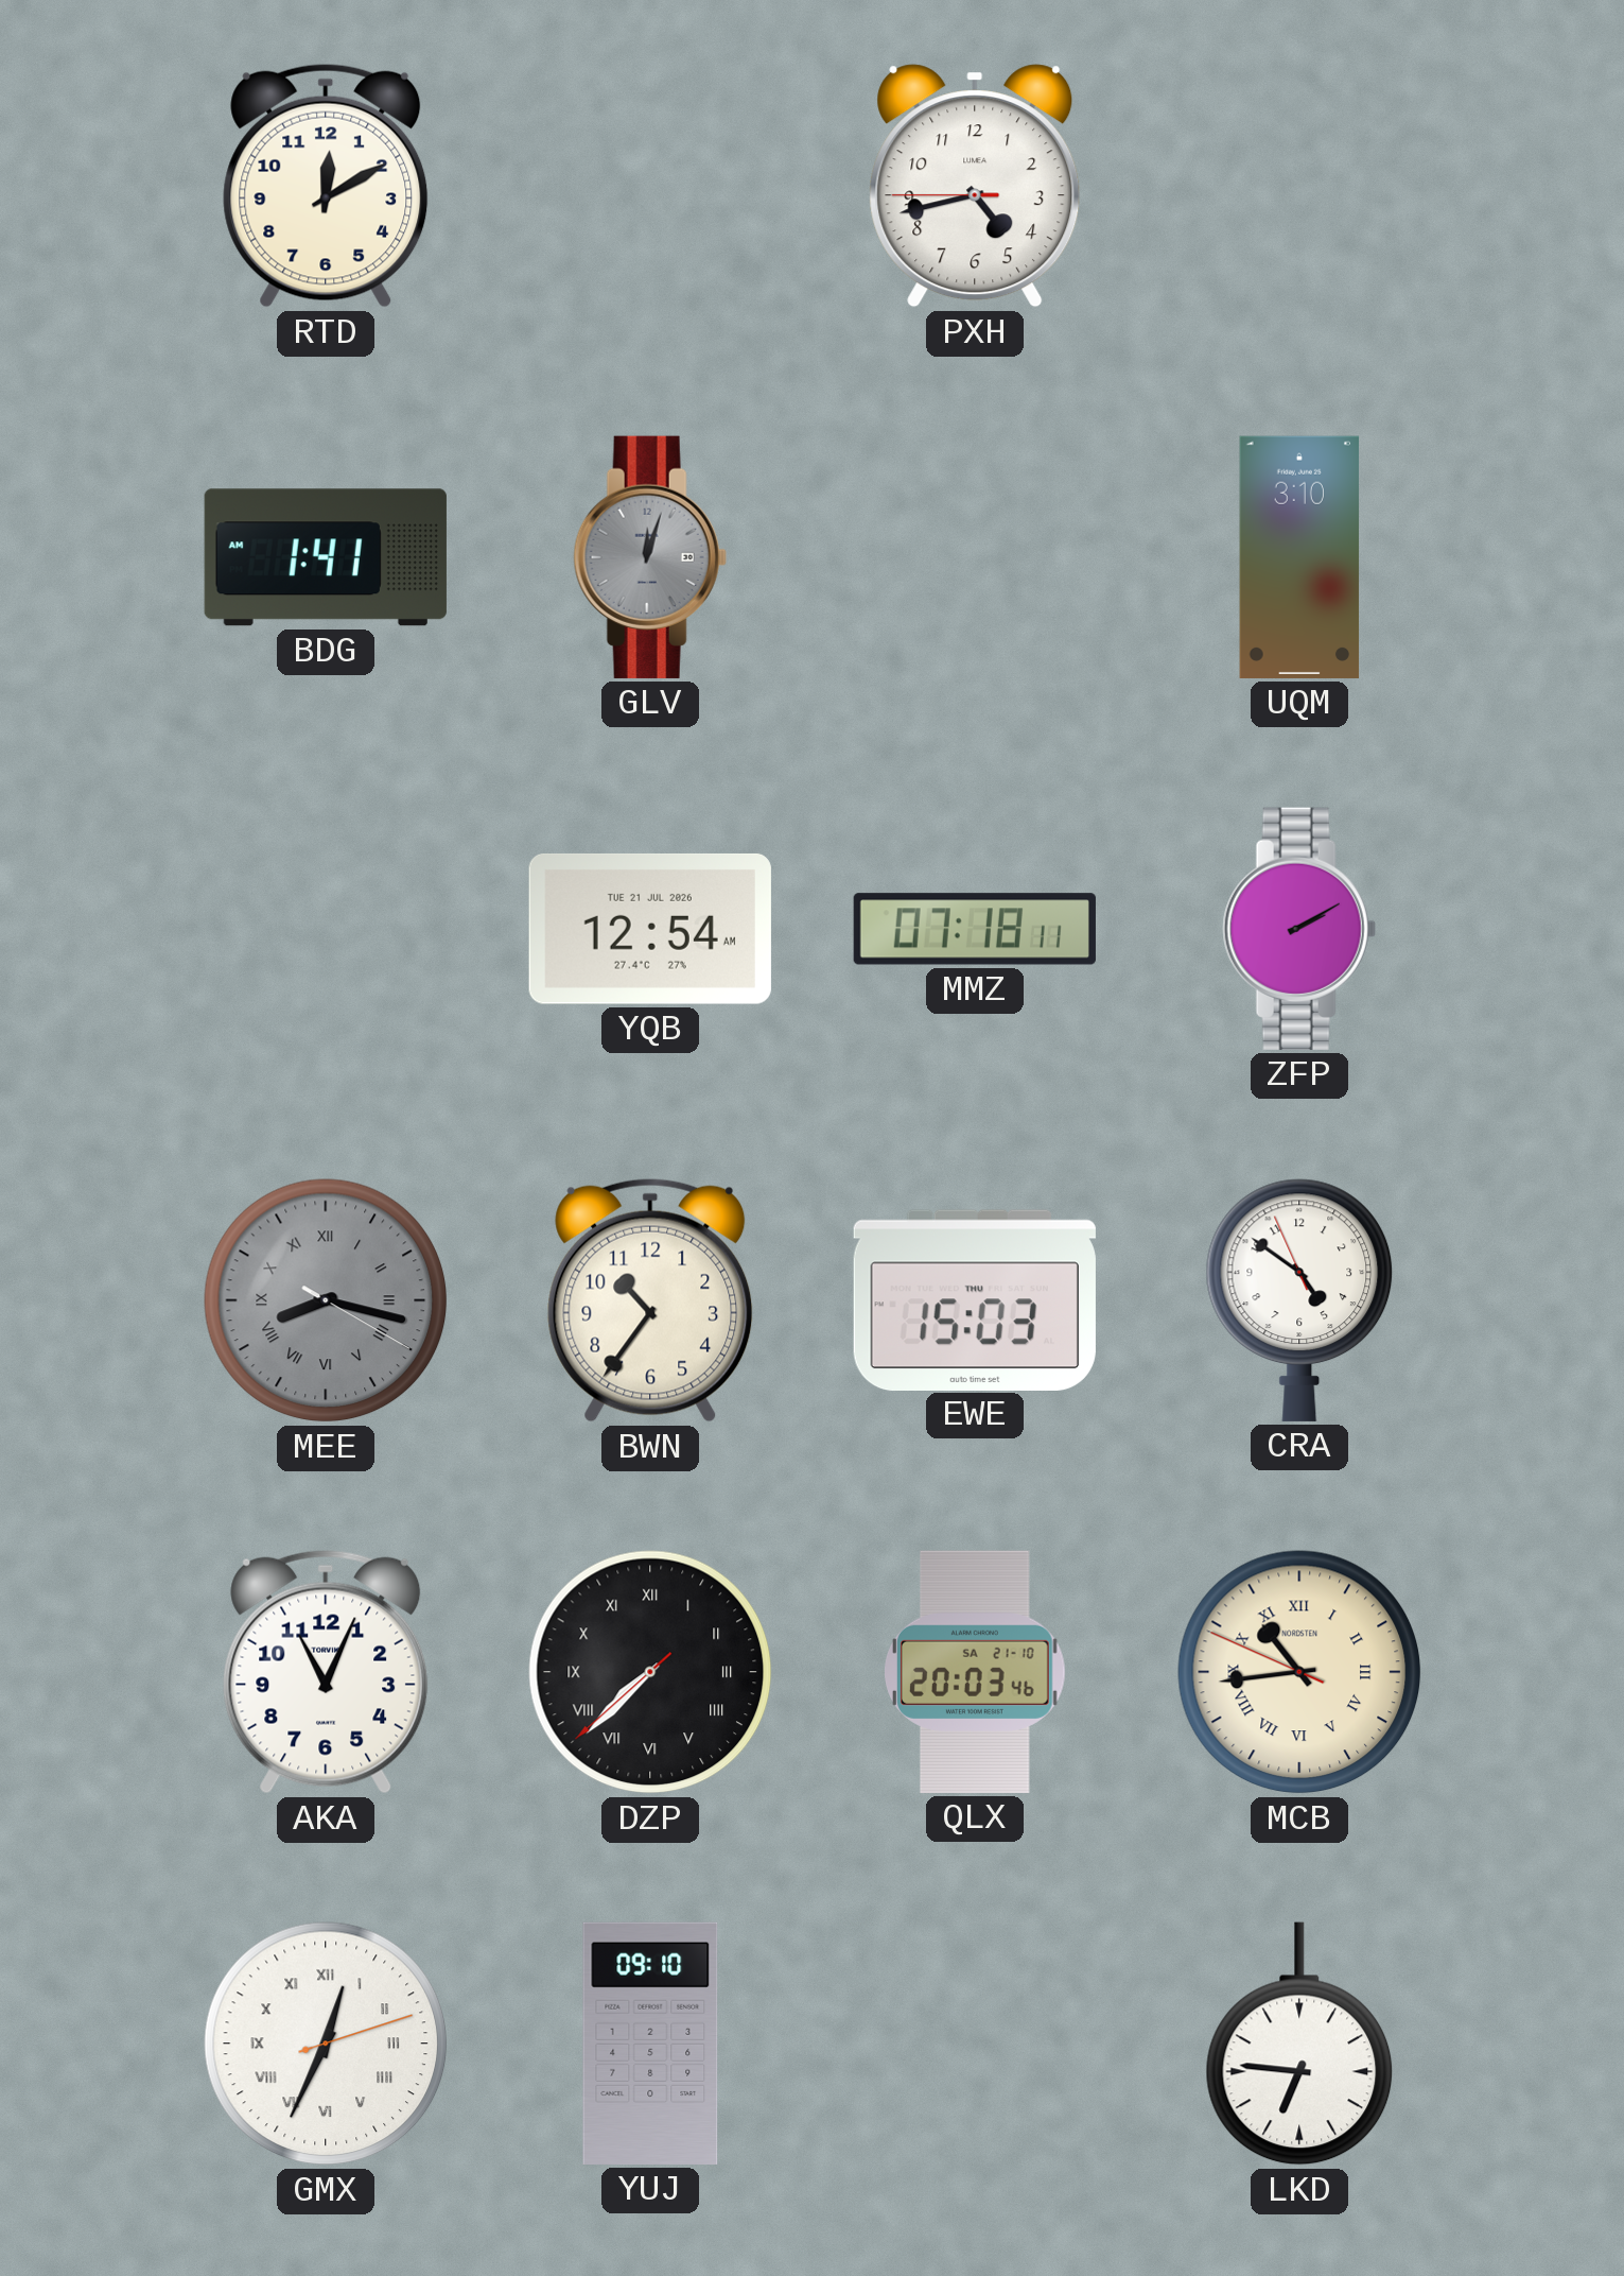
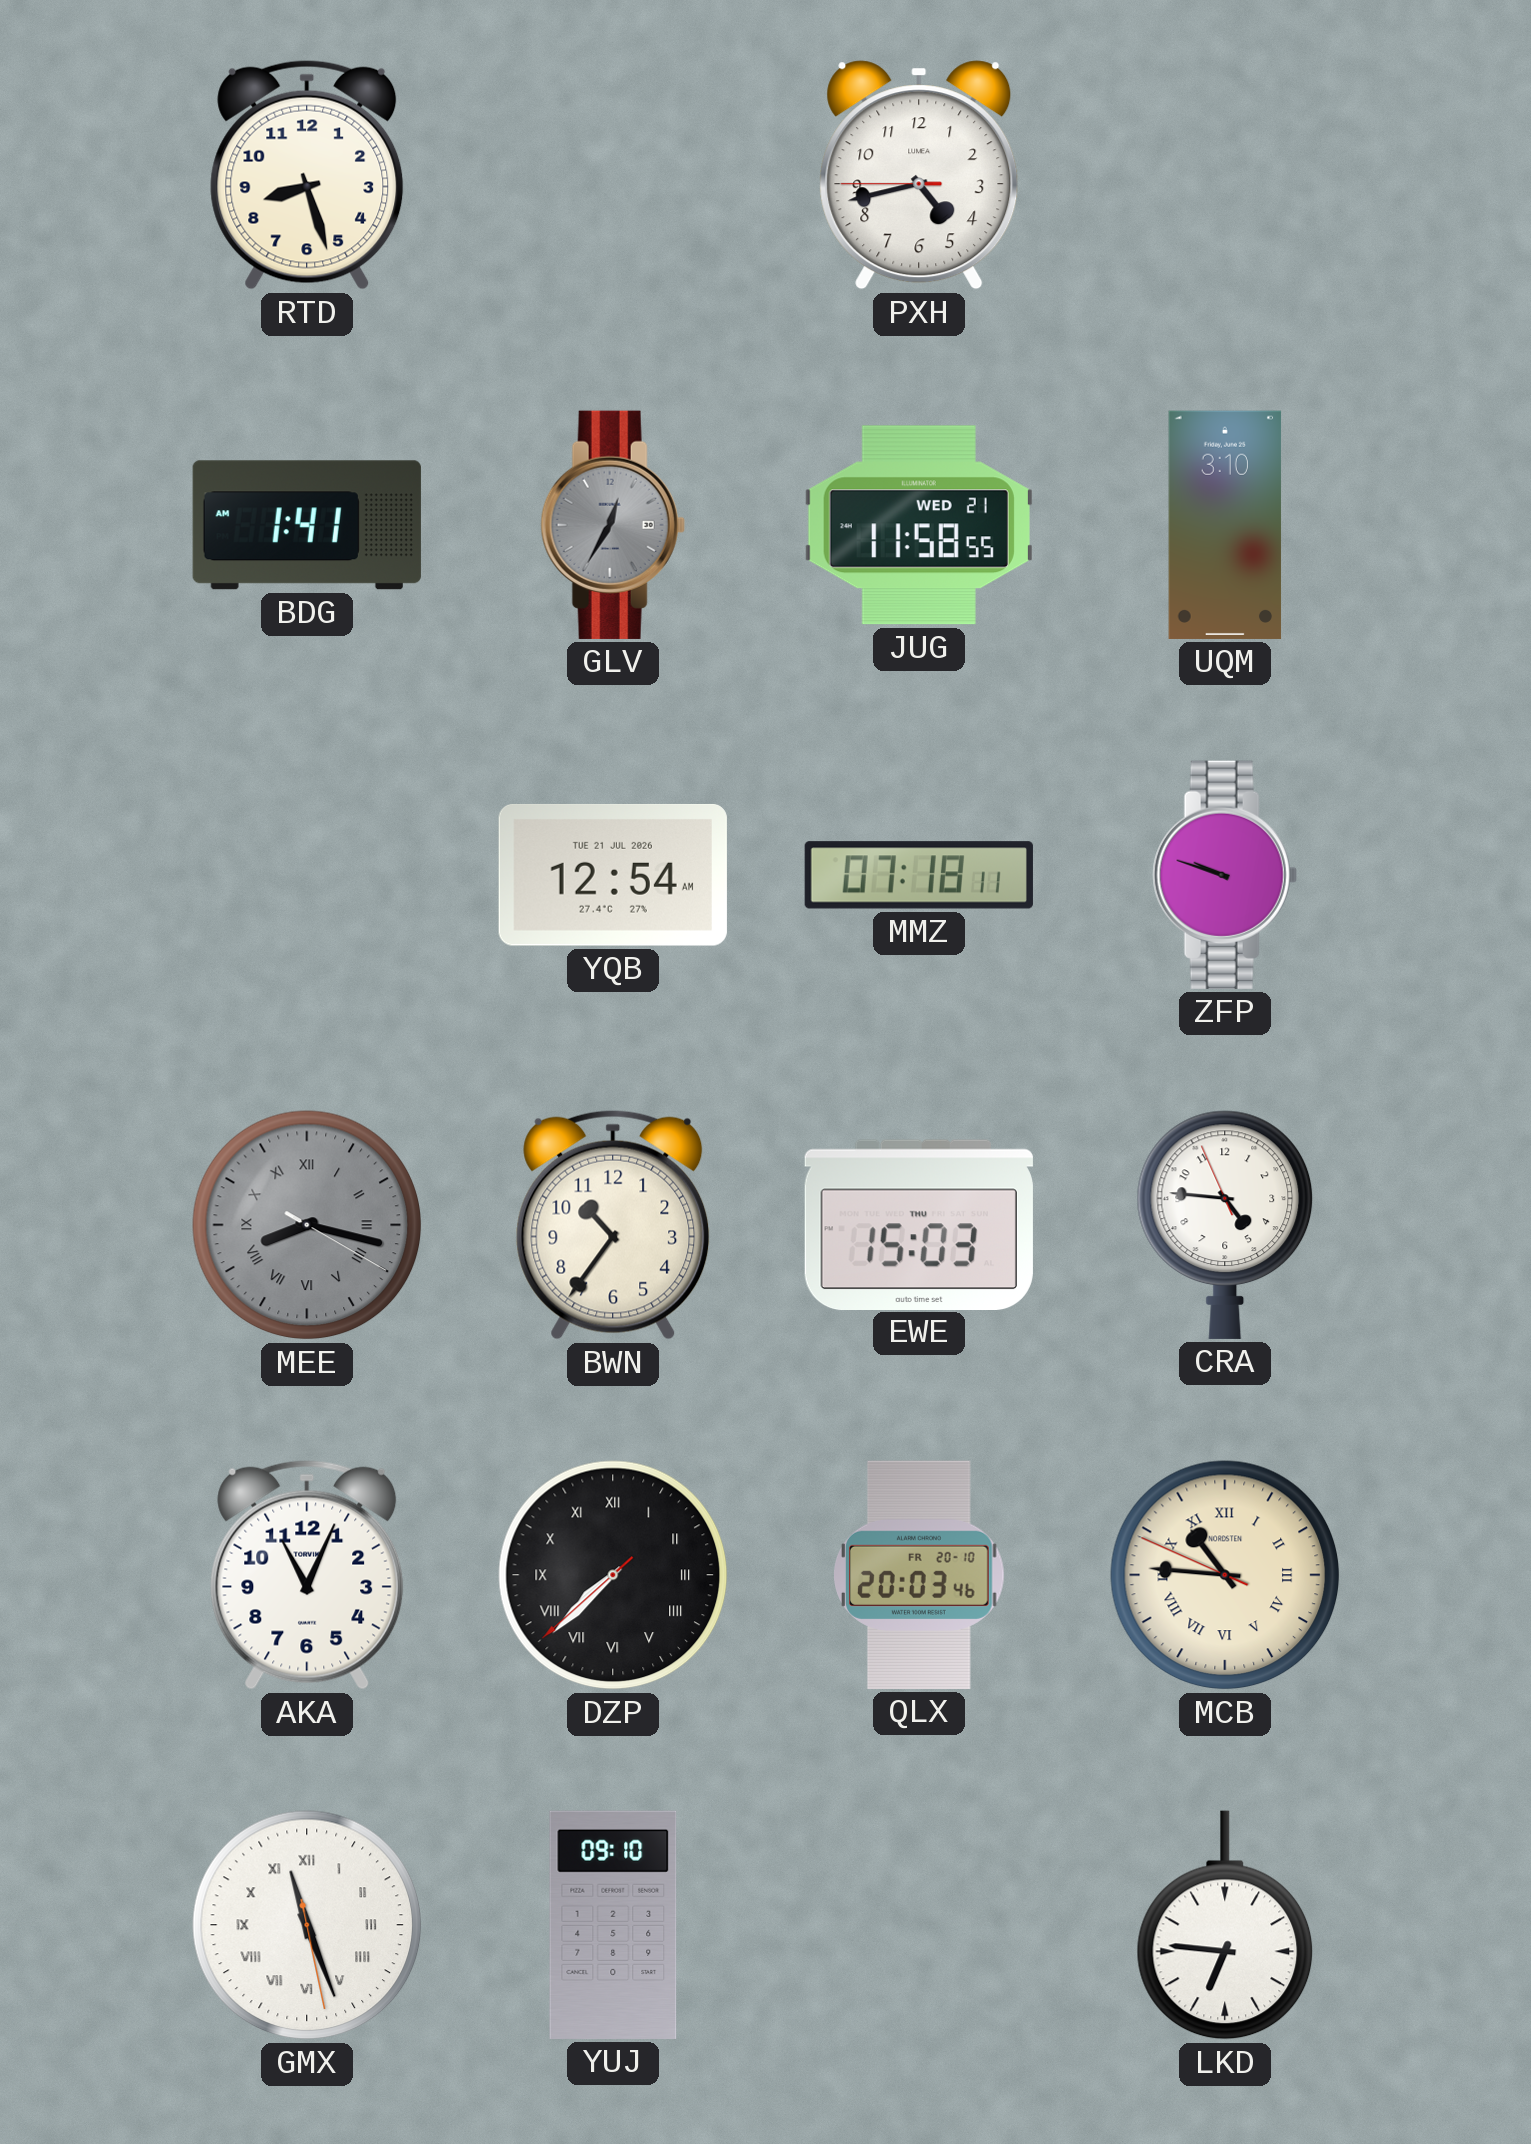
RTD: 12:10 -> 8:27
GLV: 12:03 -> 12:35
JUG: none -> 11:58
ZFP: 2:10 -> 9:48
CRA: 4:50 -> 4:45
QLX date: SA 21-10 -> FR 20-10
MCB: 10:43 -> 10:45
GMX: 12:34 -> 11:26
